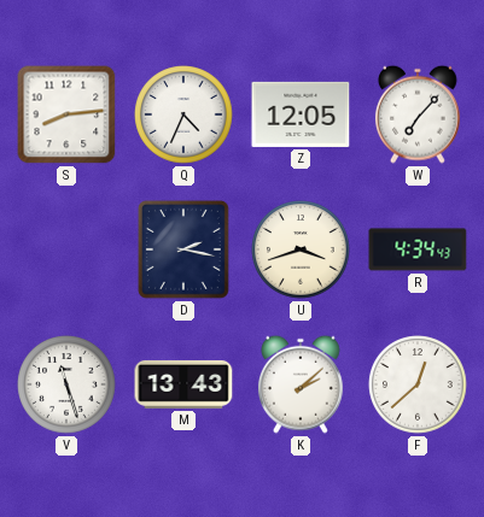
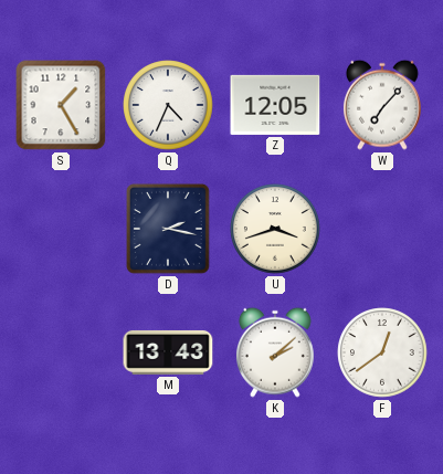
S: 8:14 -> 1:25
R: 4:34 -> none
V: 11:27 -> none
F: 12:38 -> 12:39
